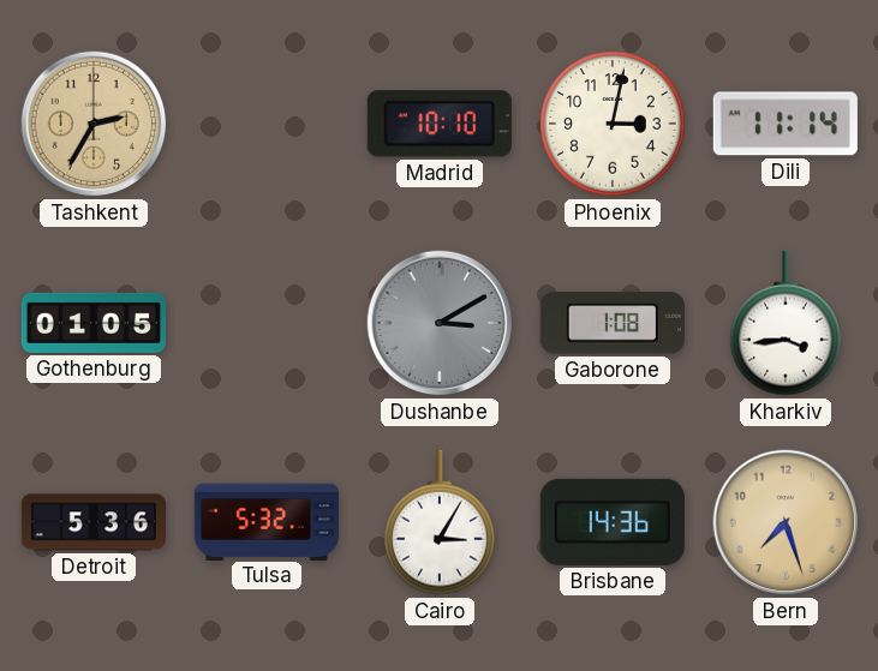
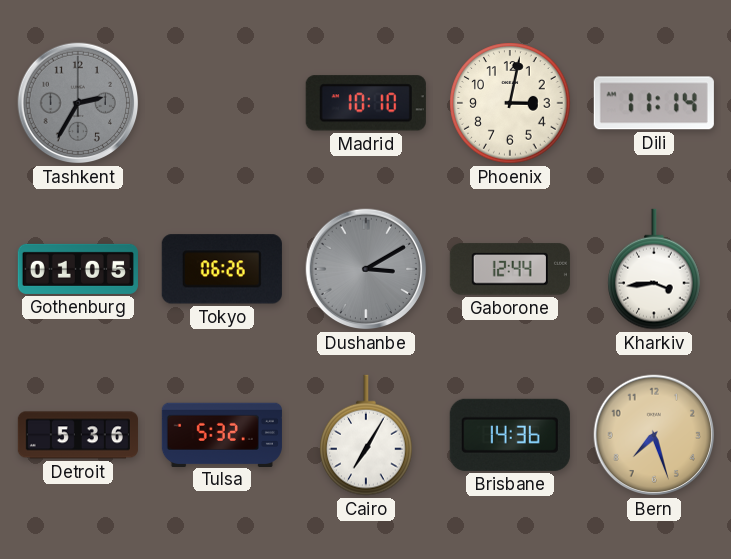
Tashkent dial: champagne -> grey
Tokyo: none -> 06:26
Gaborone: 1:08 -> 12:44
Cairo: 3:05 -> 7:05
